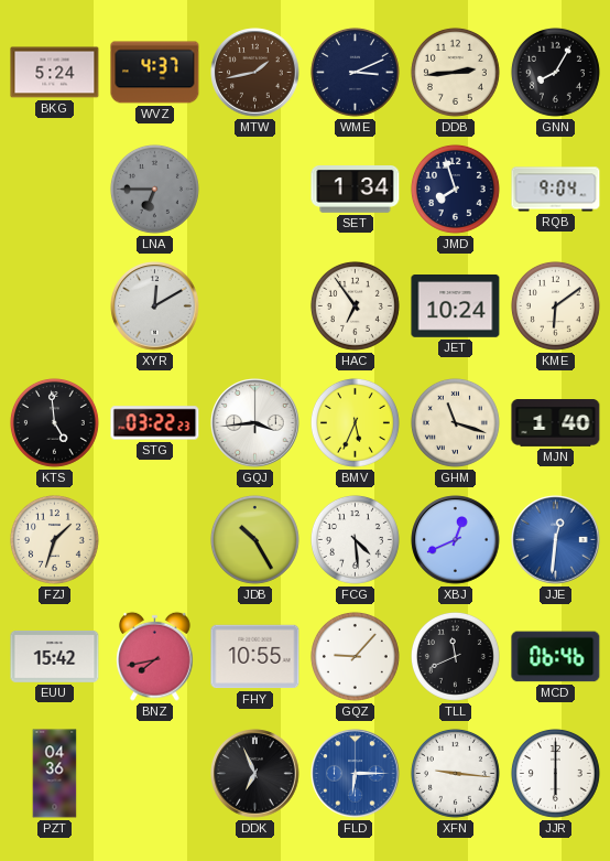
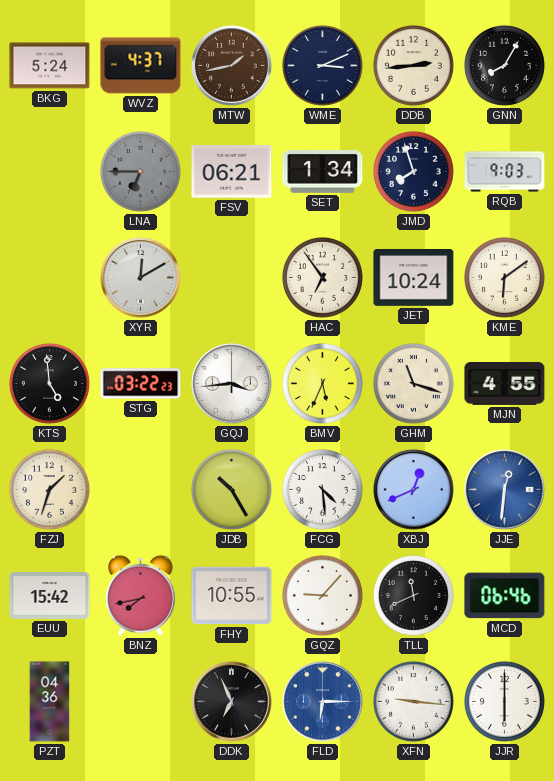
FSV: none -> 06:21
RQB: 9:04 -> 9:03
MJN: 1:40 -> 4:55
